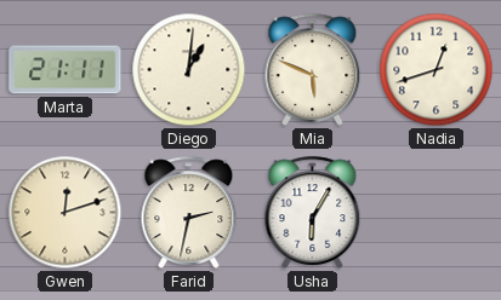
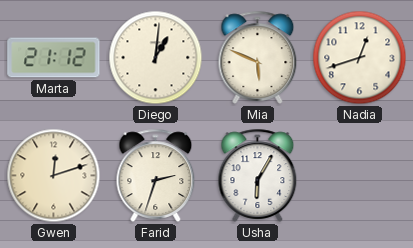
Marta: 21:11 -> 21:12
Farid: 2:32 -> 2:33
